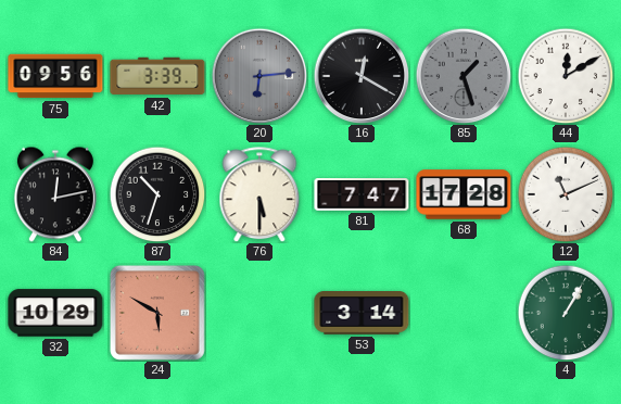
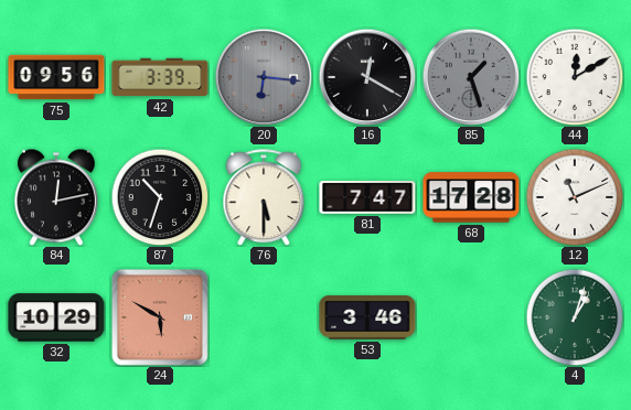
20: 6:14 -> 6:16
53: 3:14 -> 3:46
4: 1:05 -> 1:03
